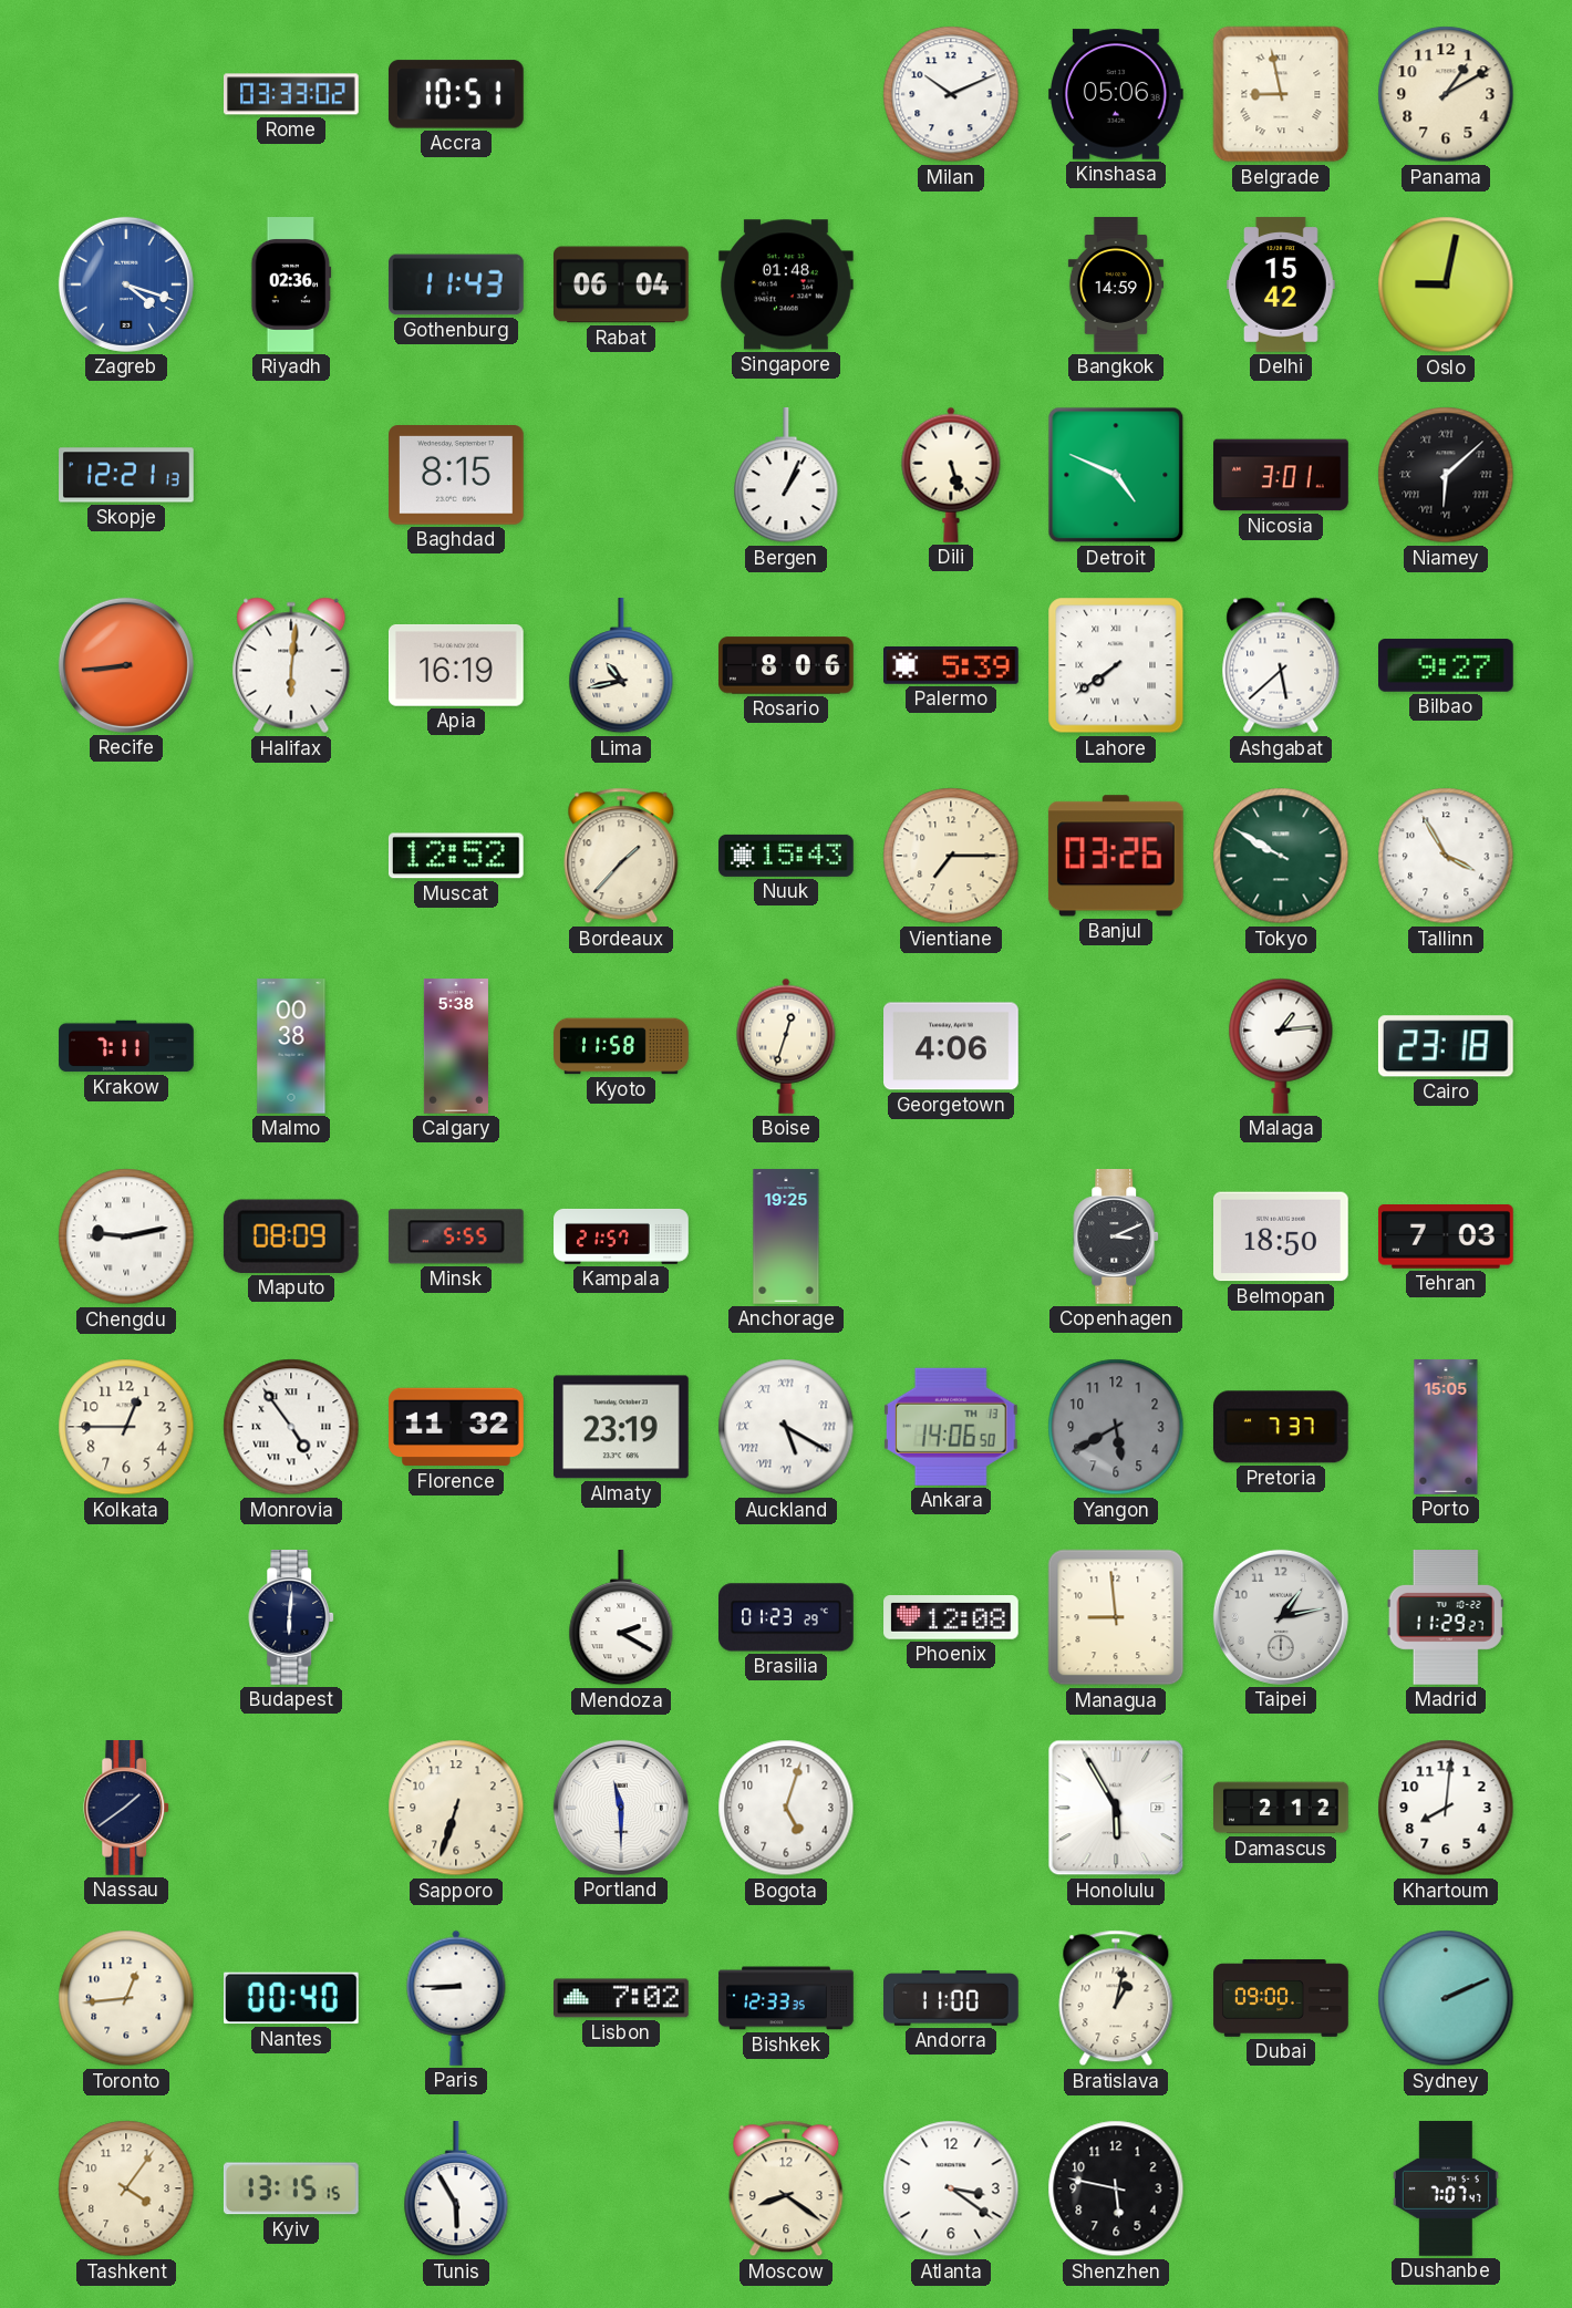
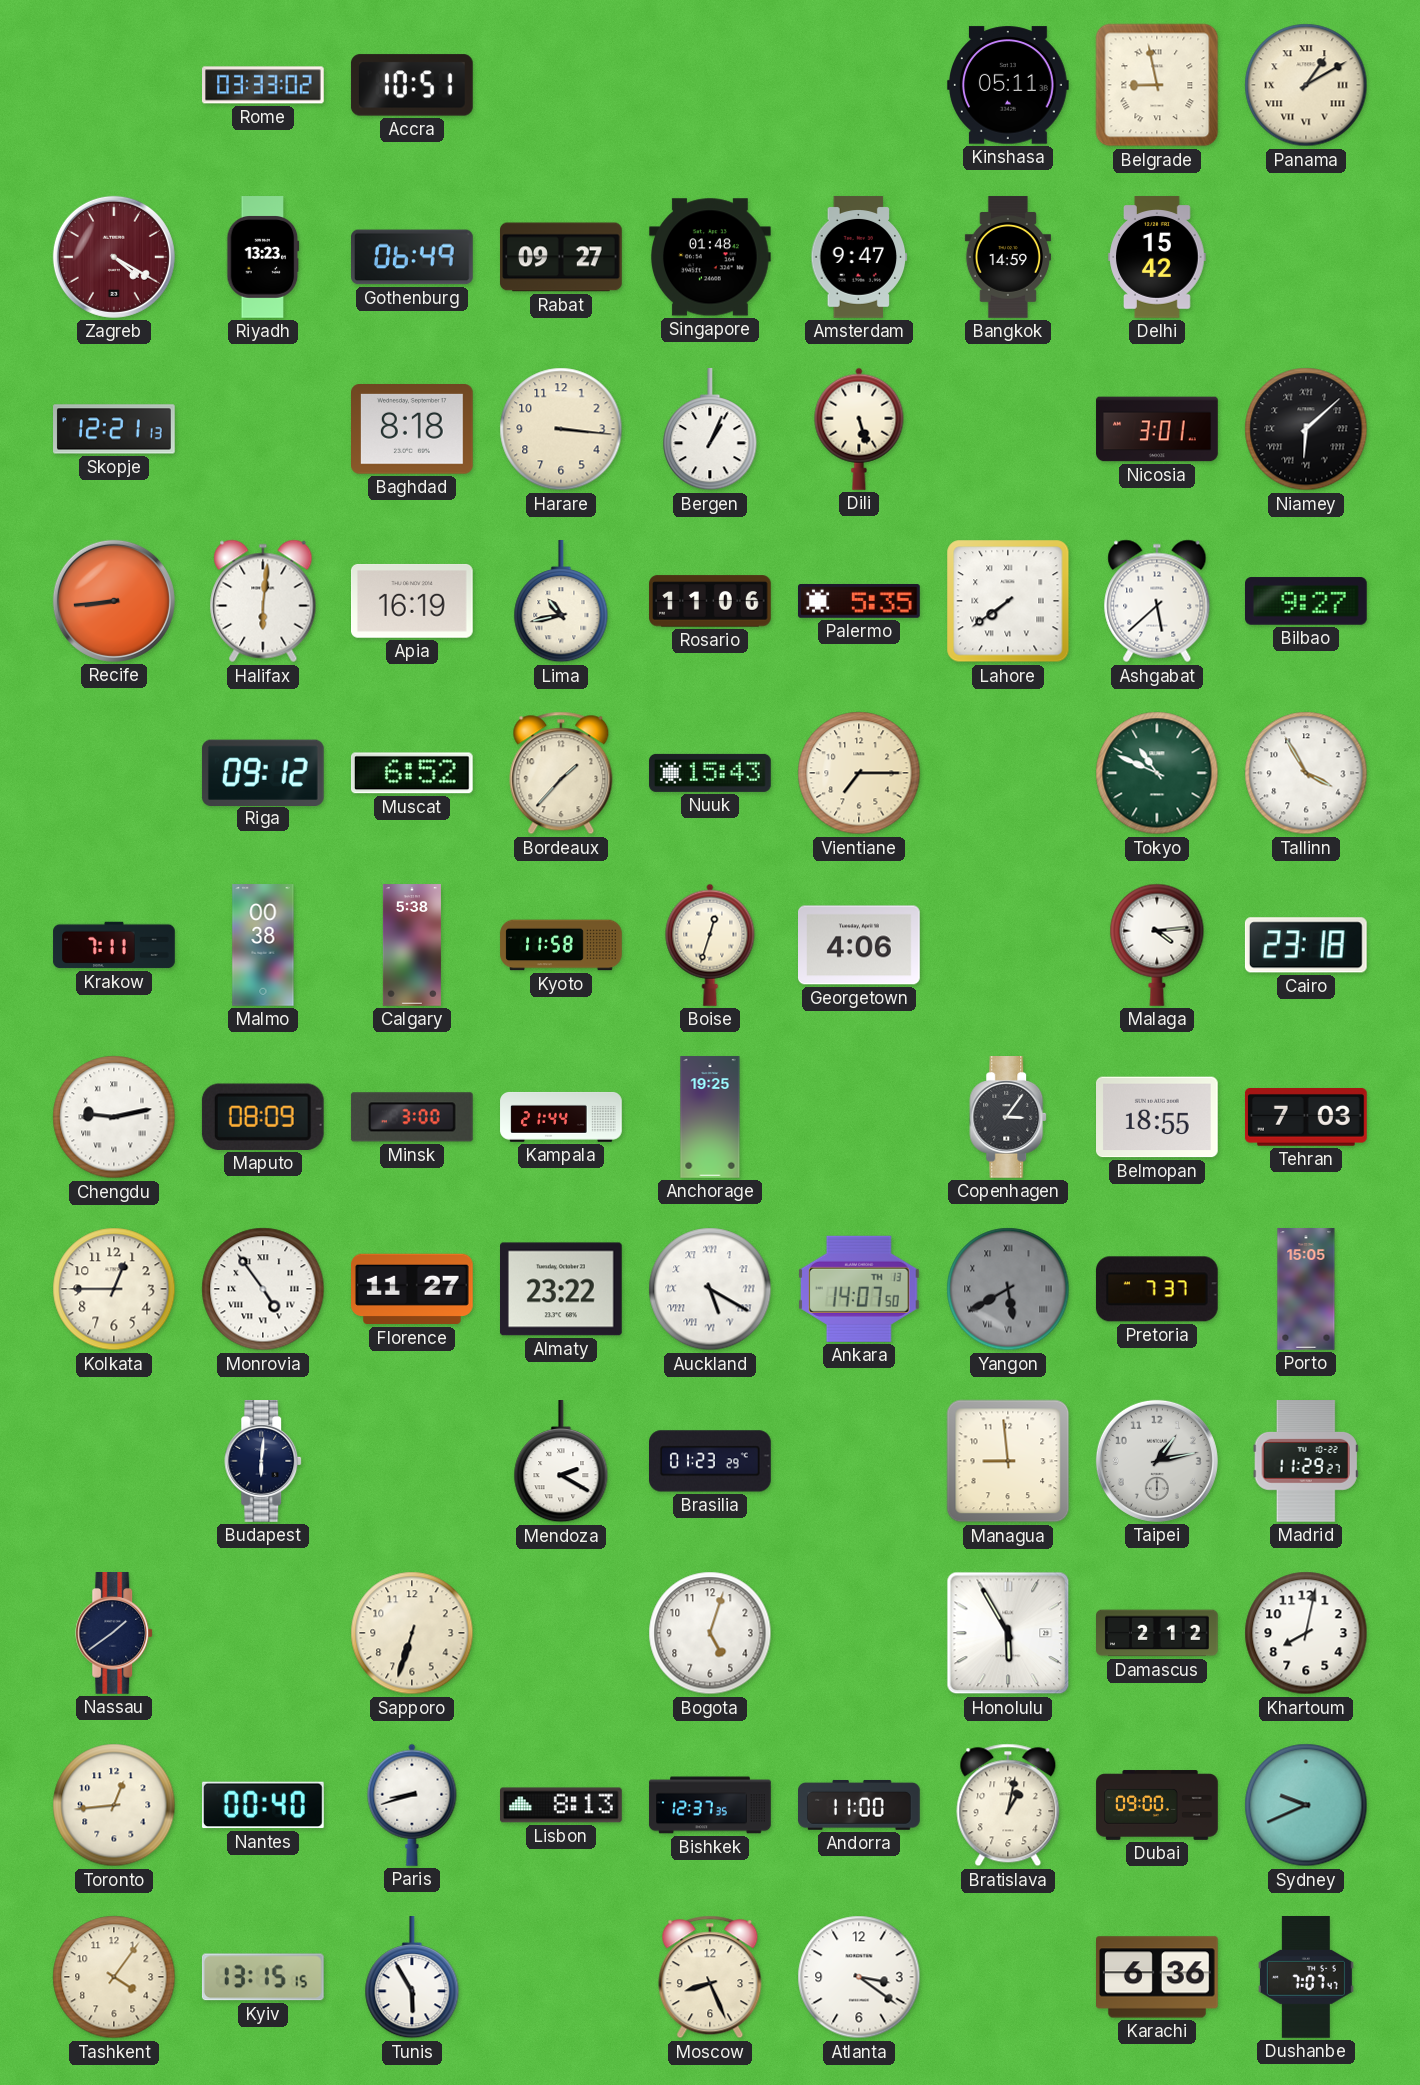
Milan: 10:11 -> none
Kinshasa: 05:06 -> 05:11
Panama numerals: Arabic -> Roman
Zagreb: 4:18 -> 4:20
Zagreb dial: blue -> burgundy
Riyadh: 02:36 -> 13:23
Gothenburg: 11:43 -> 06:49
Rabat: 06:04 -> 09:27
Amsterdam: none -> 9:47
Oslo: 9:02 -> none
Baghdad: 8:15 -> 8:18
Harare: none -> 3:16
Detroit: 4:49 -> none
Rosario: 8:06 -> 11:06
Palermo: 5:39 -> 5:35
Riga: none -> 09:12
Muscat: 12:52 -> 6:52
Banjul: 03:26 -> none
Tokyo: 9:50 -> 10:49
Malaga: 1:14 -> 4:14
Minsk: 5:55 -> 3:00
Kampala: 21:57 -> 21:44
Copenhagen: 3:11 -> 3:06
Belmopan: 18:50 -> 18:55
Florence: 11:32 -> 11:27
Almaty: 23:19 -> 23:22
Ankara: 14:06 -> 14:07
Yangon numerals: Arabic -> Roman
Phoenix: 12:08 -> none
Portland: 11:30 -> none
Khartoum: 8:01 -> 8:02
Paris: 8:45 -> 8:42
Lisbon: 7:02 -> 8:13
Bishkek: 12:33 -> 12:37
Sydney: 2:11 -> 9:41
Moscow: 8:21 -> 8:26
Shenzhen: 5:47 -> none
Karachi: none -> 6:36
